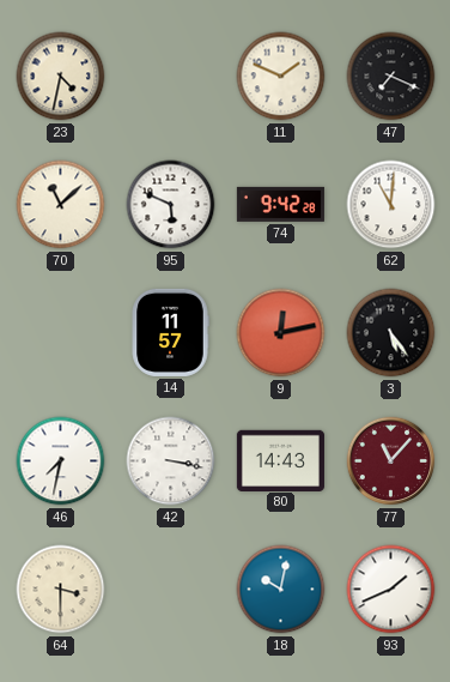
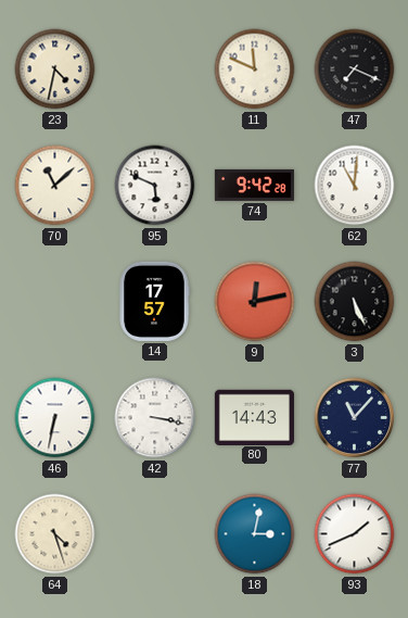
11: 1:49 -> 11:49
14: 11:57 -> 17:57
3: 5:24 -> 5:26
46: 7:32 -> 6:32
77 dial: burgundy -> navy
64: 3:30 -> 4:27
18: 10:02 -> 3:02
